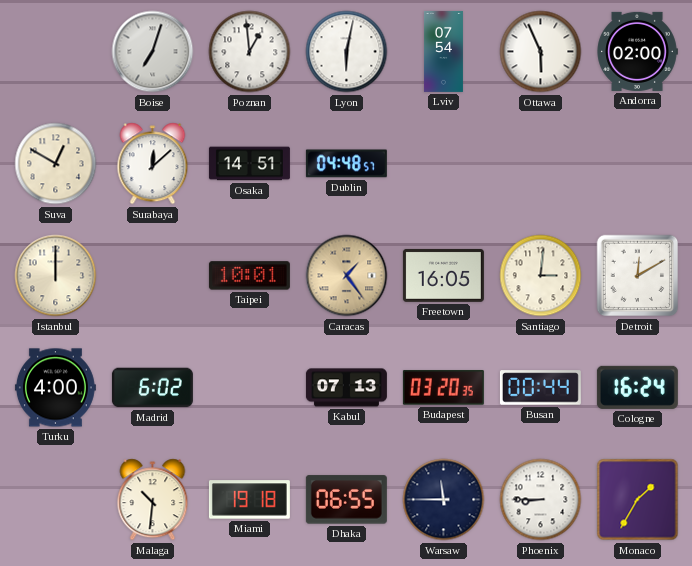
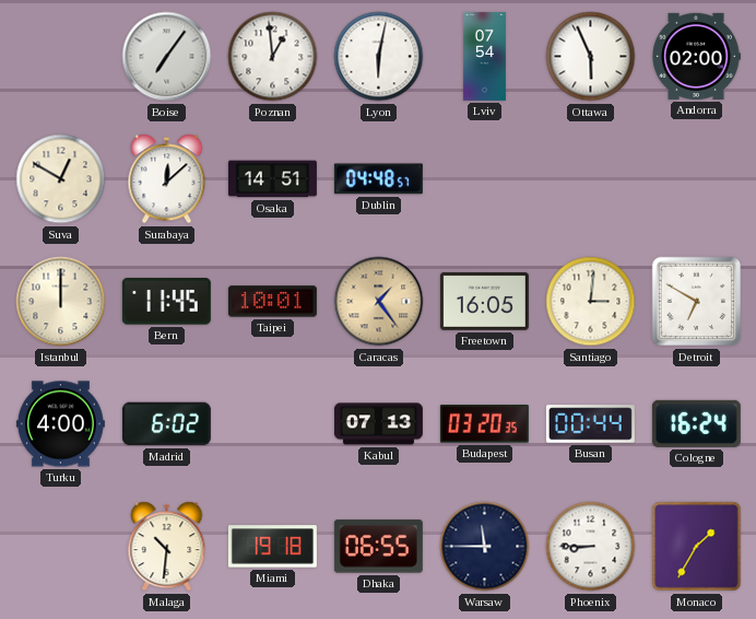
Boise: 7:03 -> 7:06
Bern: none -> 11:45
Detroit: 12:10 -> 6:50
